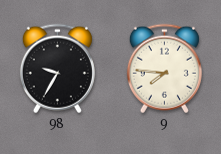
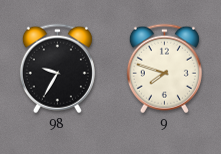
9: 7:46 -> 7:48
